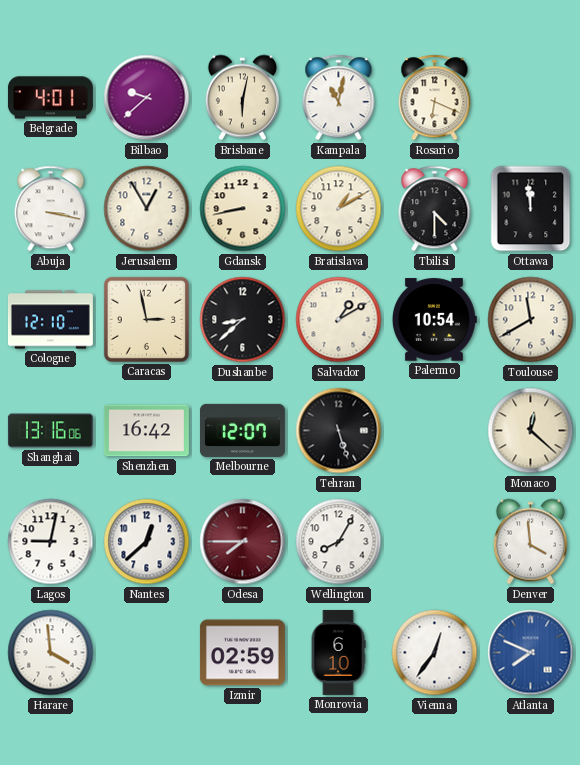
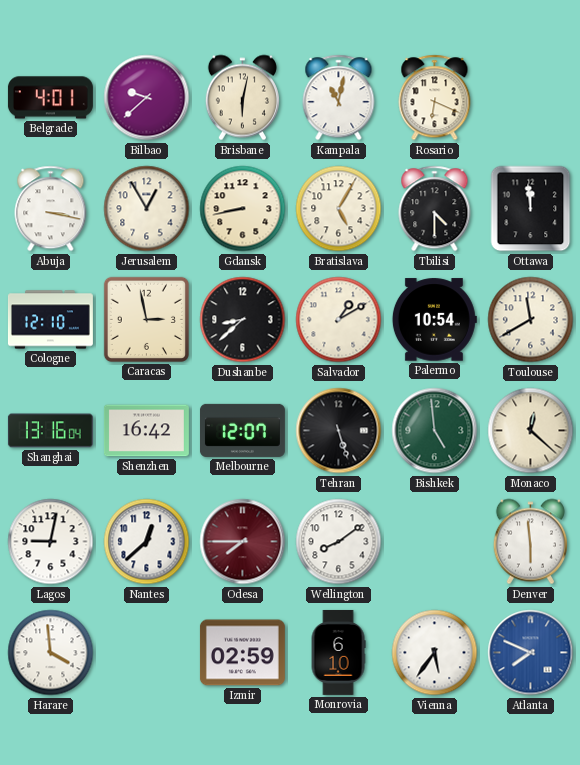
Bratislava: 1:10 -> 5:05
Shanghai: 13:16:06 -> 13:16:04
Bishkek: none -> 4:59
Wellington: 8:05 -> 8:09
Denver: 3:59 -> 5:59
Vienna: 12:36 -> 5:36
